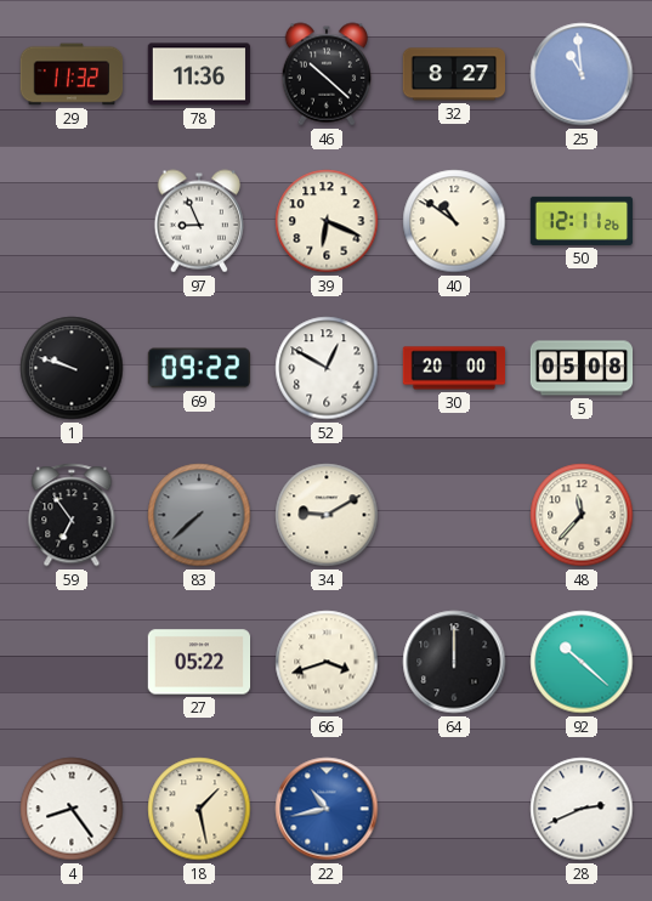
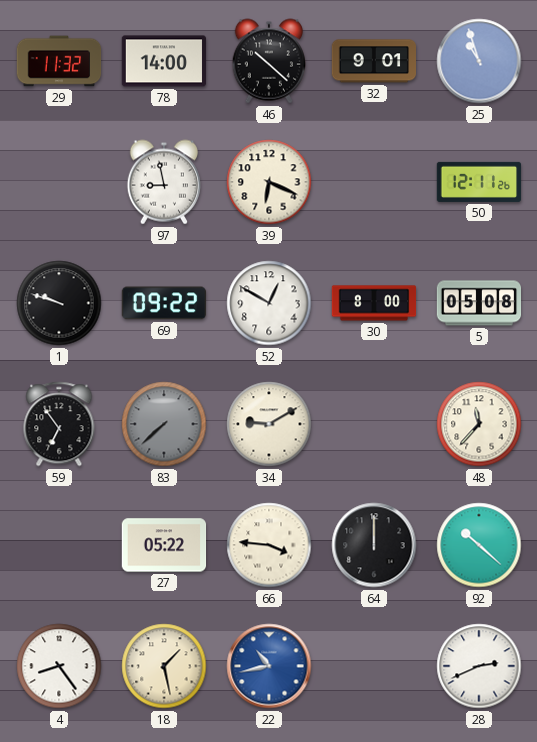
78: 11:36 -> 14:00
32: 8:27 -> 9:01
25: 10:59 -> 10:57
97: 8:56 -> 8:58
40: 10:51 -> none
30: 20:00 -> 8:00
66: 3:42 -> 3:46
